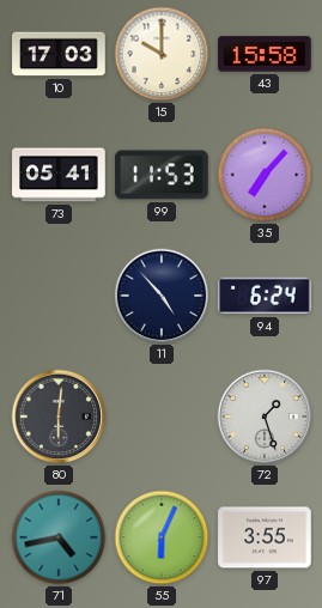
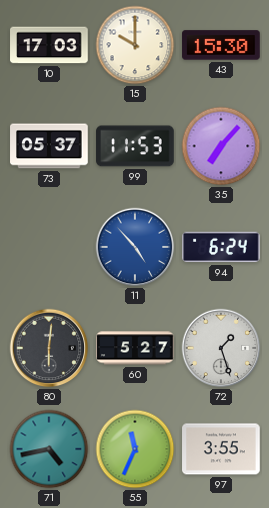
43: 15:58 -> 15:30
73: 05:41 -> 05:37
11 dial: navy -> blue
60: none -> 5:27
55: 6:04 -> 11:34
